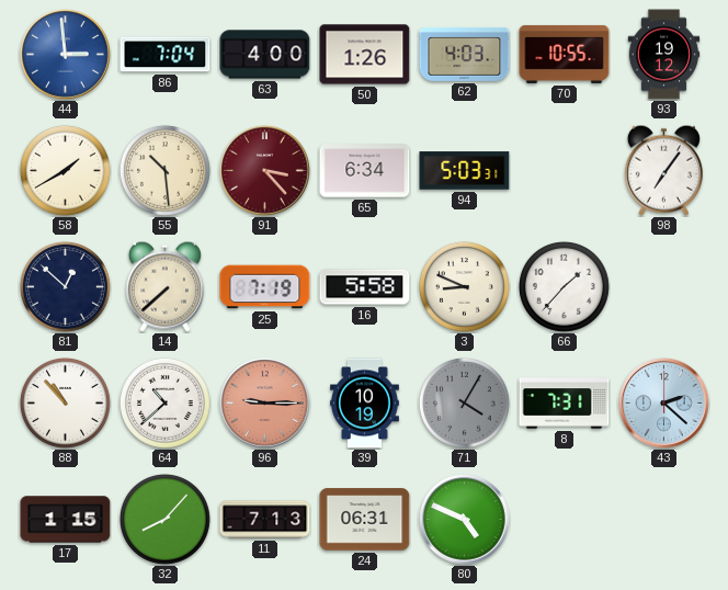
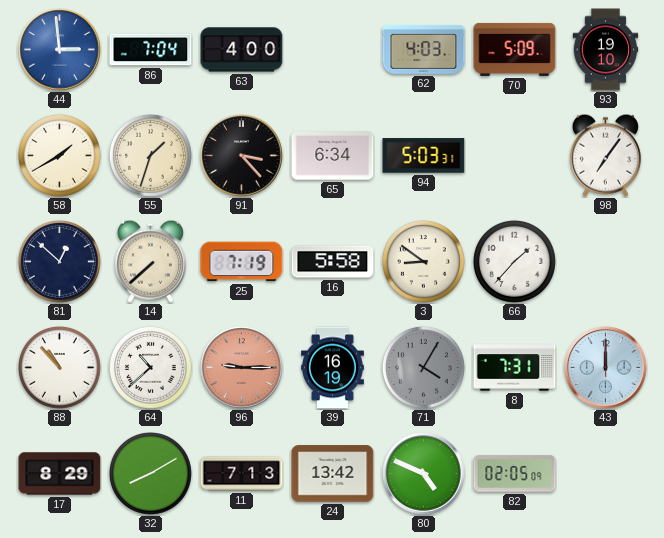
50: 1:26 -> none
70: 10:55 -> 5:09
93: 19:12 -> 19:10
55: 10:29 -> 1:33
91 dial: burgundy -> black
3: 8:49 -> 8:51
39: 10:19 -> 16:19
43: 2:22 -> 12:00
17: 1:15 -> 8:29
32: 8:07 -> 8:10
24: 06:31 -> 13:42
82: none -> 02:05
